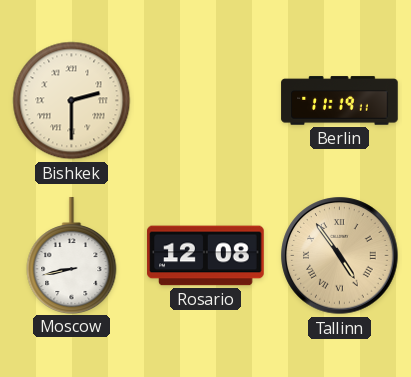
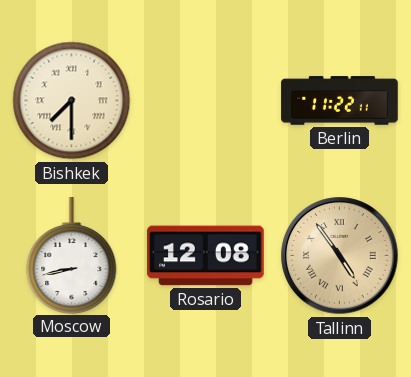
Bishkek: 2:30 -> 7:30
Berlin: 11:19 -> 11:22
